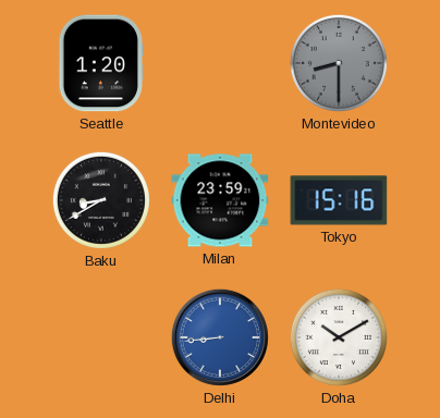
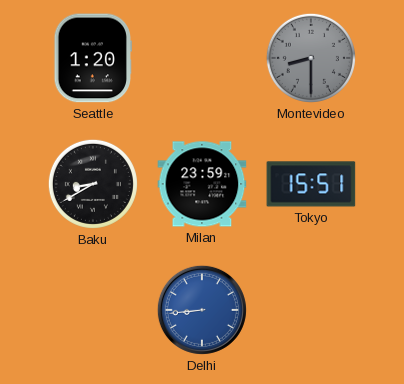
Tokyo: 15:16 -> 15:51
Doha: 10:10 -> none
